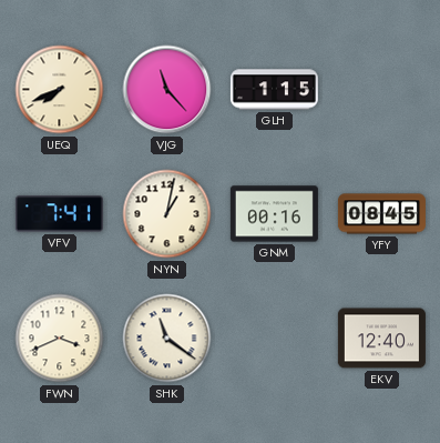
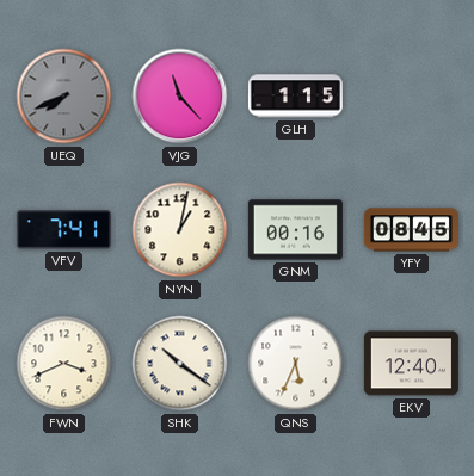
UEQ dial: cream -> grey
SHK: 11:21 -> 10:21
QNS: none -> 5:34
